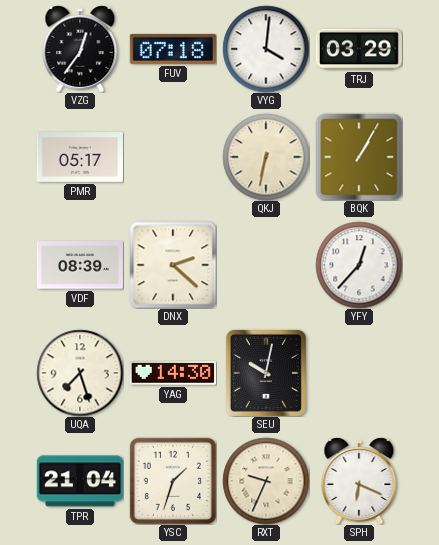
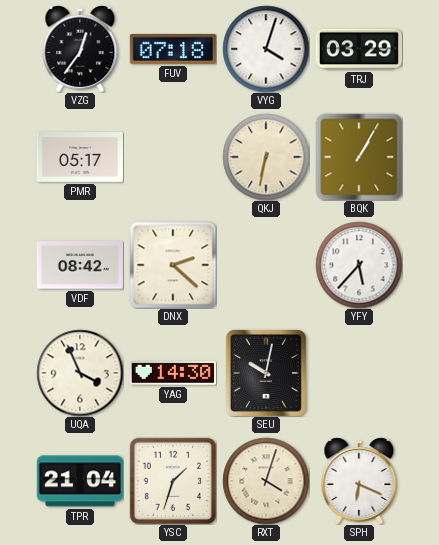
VYG: 4:01 -> 4:03
VDF: 08:39 -> 08:42
YFY: 12:37 -> 5:37
UQA: 7:27 -> 3:56
RXT: 9:34 -> 4:03
